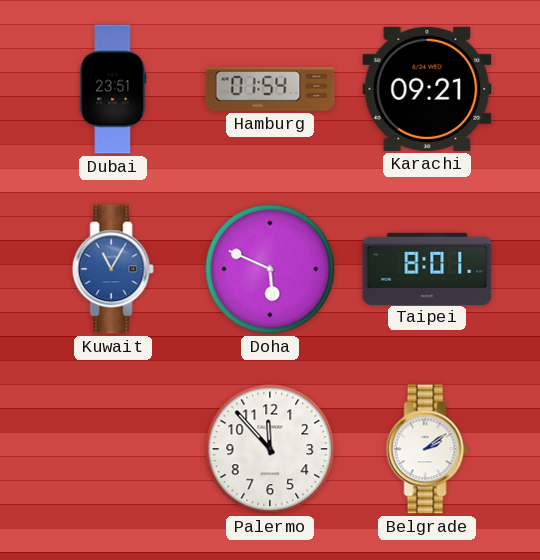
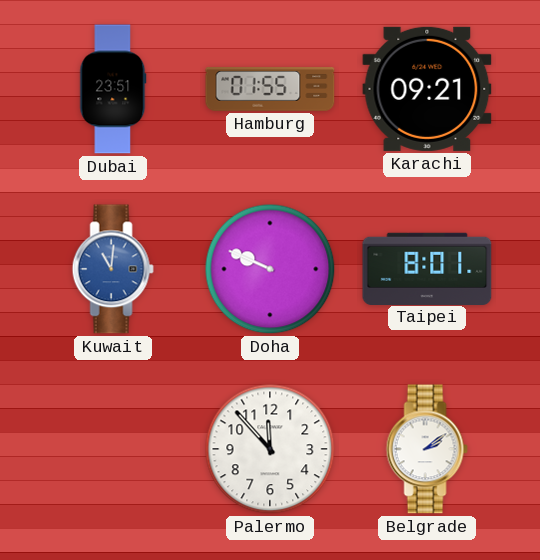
Hamburg: 01:54 -> 01:55
Kuwait: 11:05 -> 11:01
Doha: 5:49 -> 9:49
